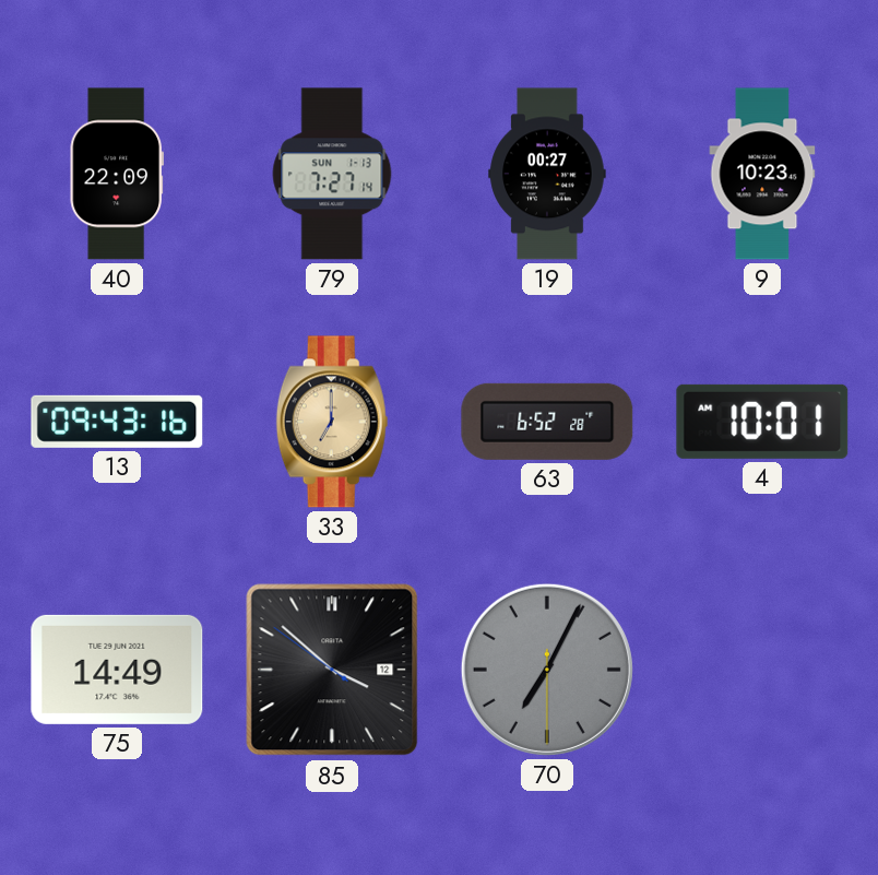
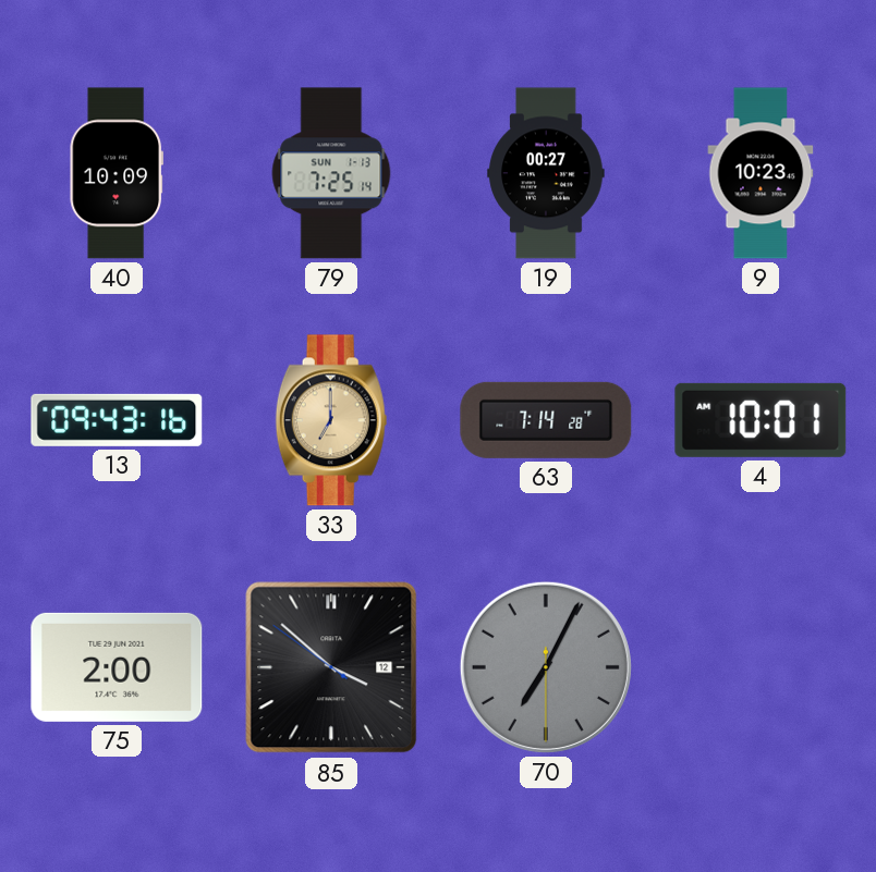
40: 22:09 -> 10:09
79: 7:27 -> 7:25
63: 6:52 -> 7:14
75: 14:49 -> 2:00
